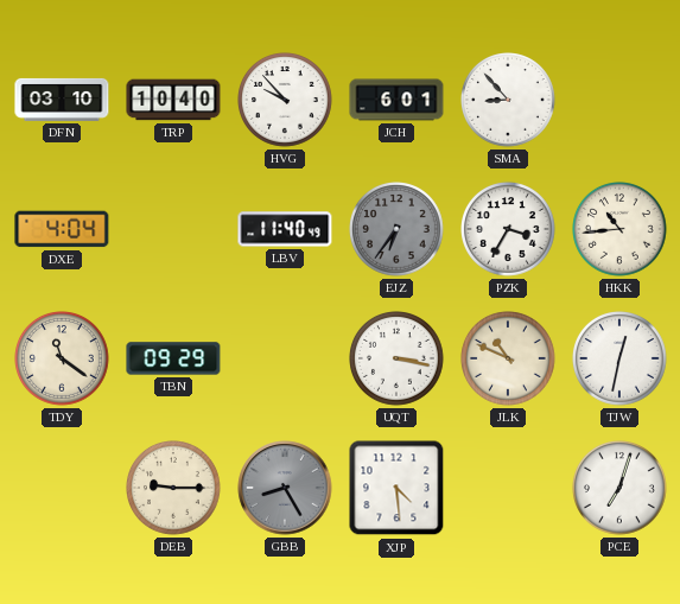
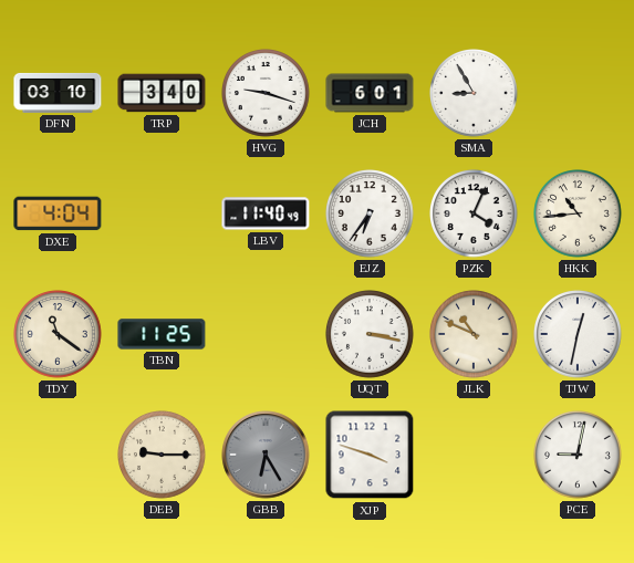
TRP: 10:40 -> 3:40
HVG: 9:53 -> 9:18
SMA: 8:53 -> 8:55
EJZ dial: grey -> white
PZK: 3:35 -> 4:04
TBN: 09:29 -> 11:25
GBB: 8:25 -> 6:25
XJP: 4:29 -> 3:48
PCE: 7:03 -> 9:02
